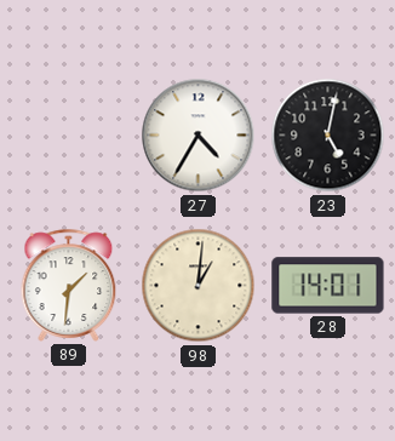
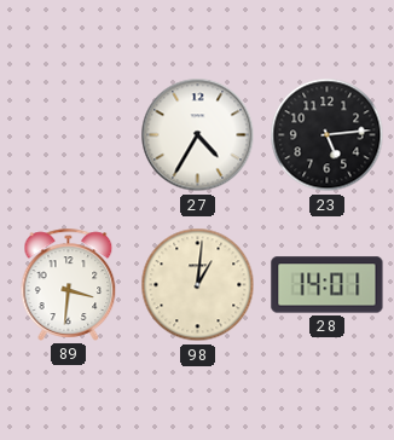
23: 5:02 -> 5:14
89: 1:31 -> 3:31
